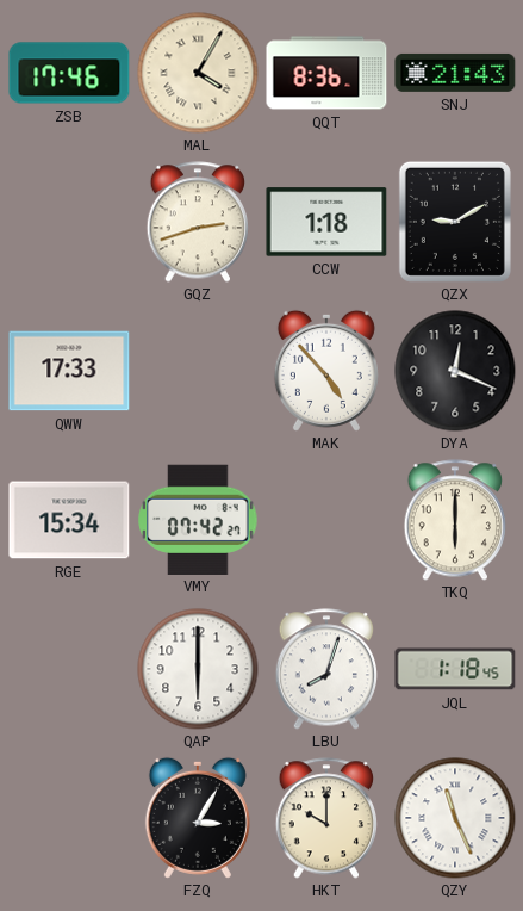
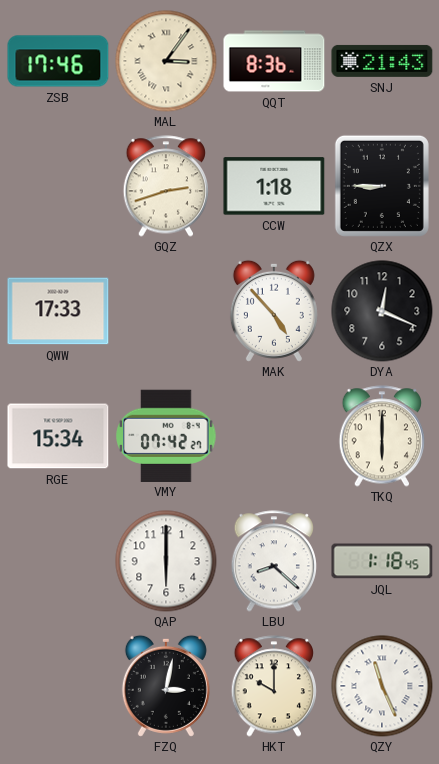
MAL: 4:05 -> 3:06
QZX: 9:10 -> 8:45
LBU: 8:03 -> 8:22
FZQ: 3:05 -> 3:02
